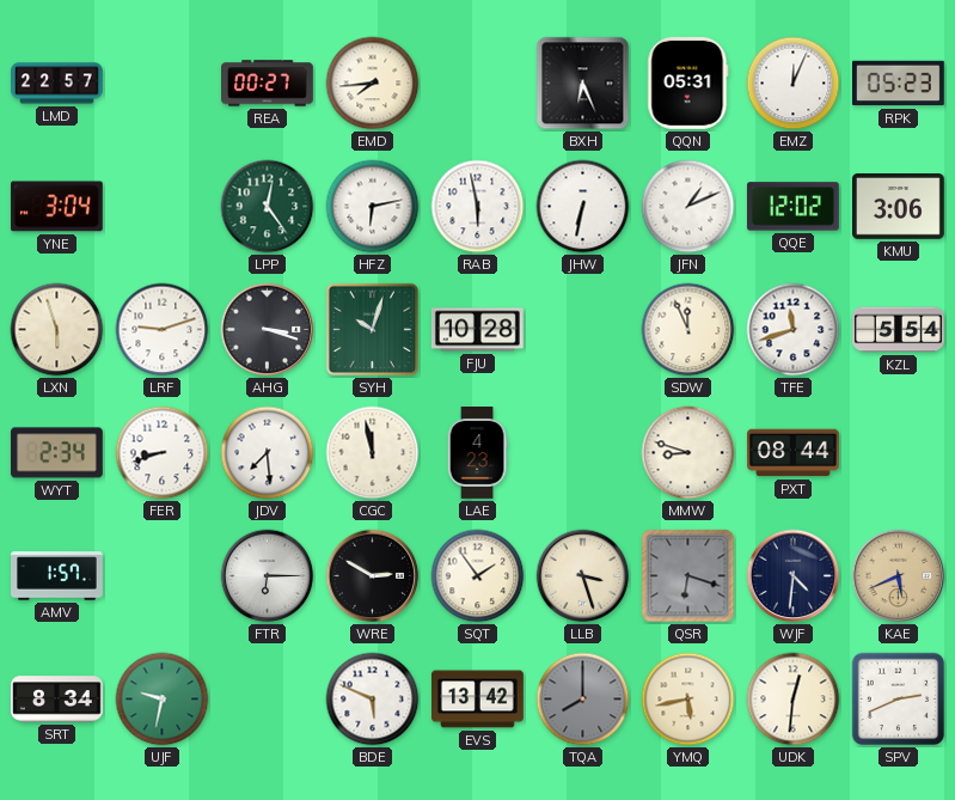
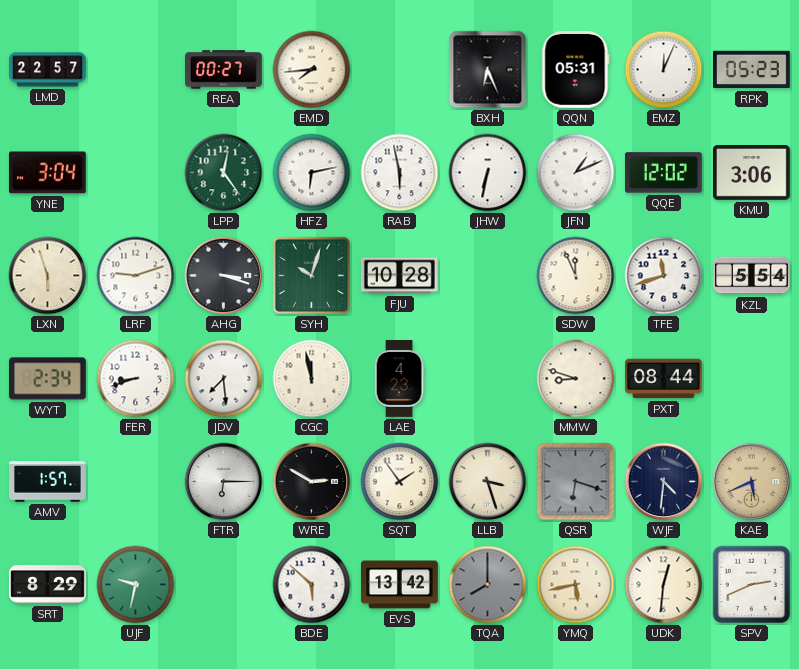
SRT: 8:34 -> 8:29
BDE: 5:49 -> 5:52
